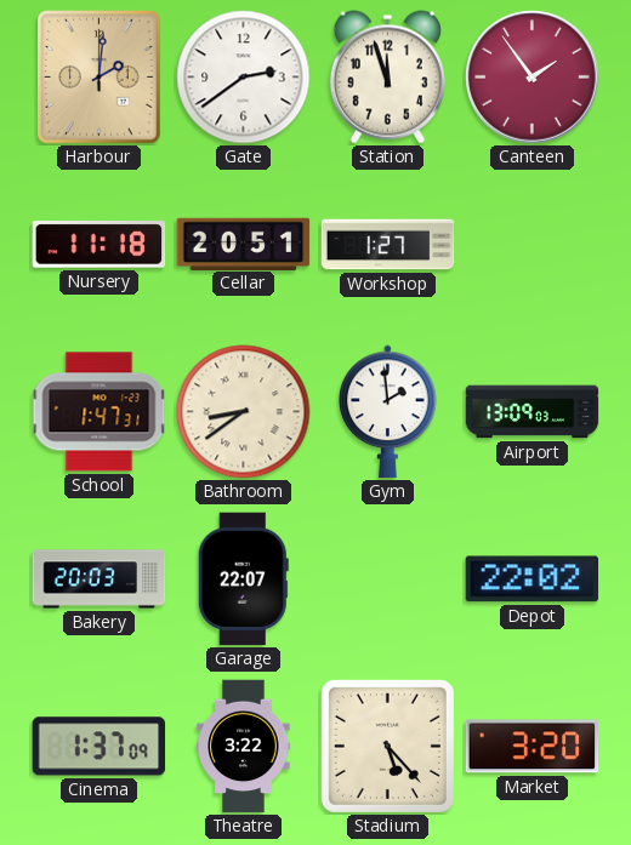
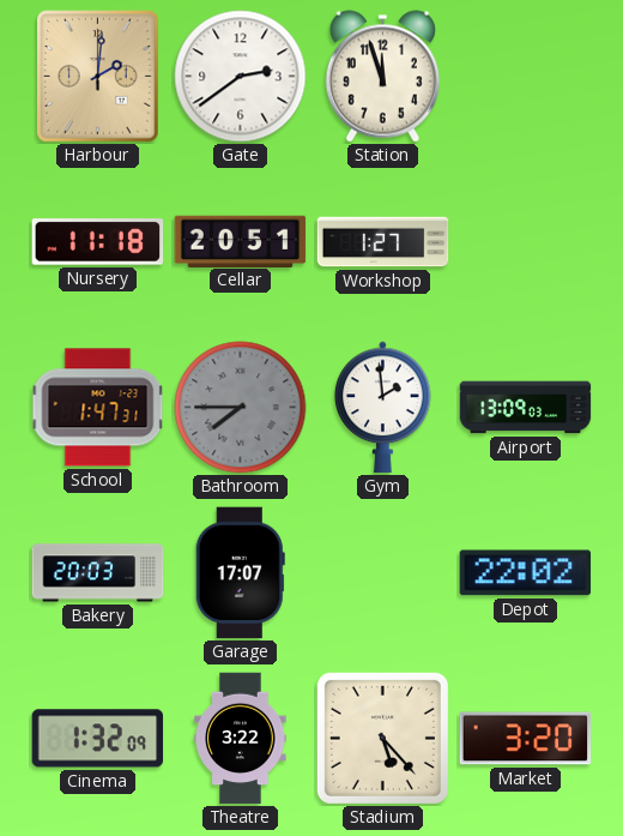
Canteen: 1:54 -> none
Bathroom: 8:39 -> 7:45
Bathroom dial: cream -> grey
Garage: 22:07 -> 17:07
Cinema: 1:37 -> 1:32
